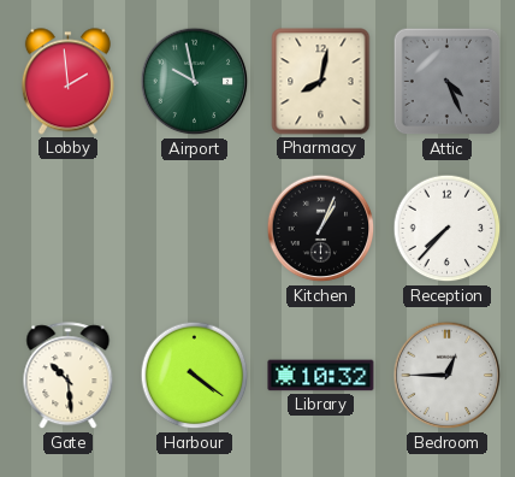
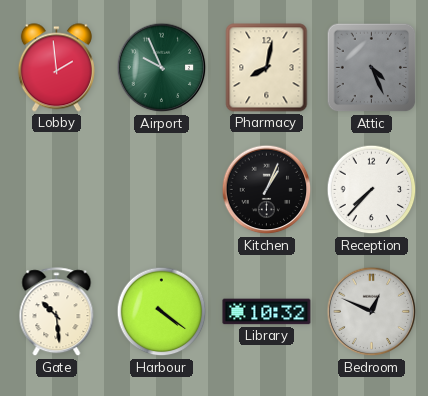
Airport: 9:58 -> 9:56
Bedroom: 12:45 -> 12:49
